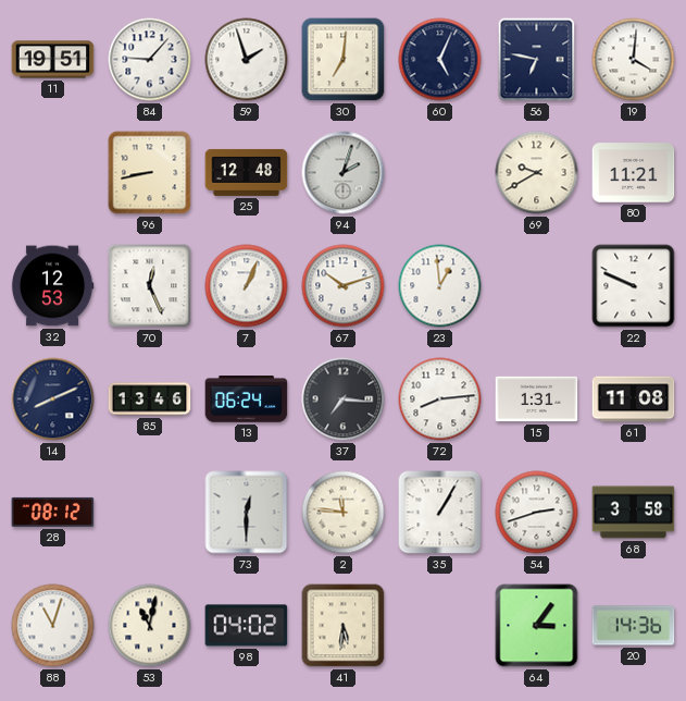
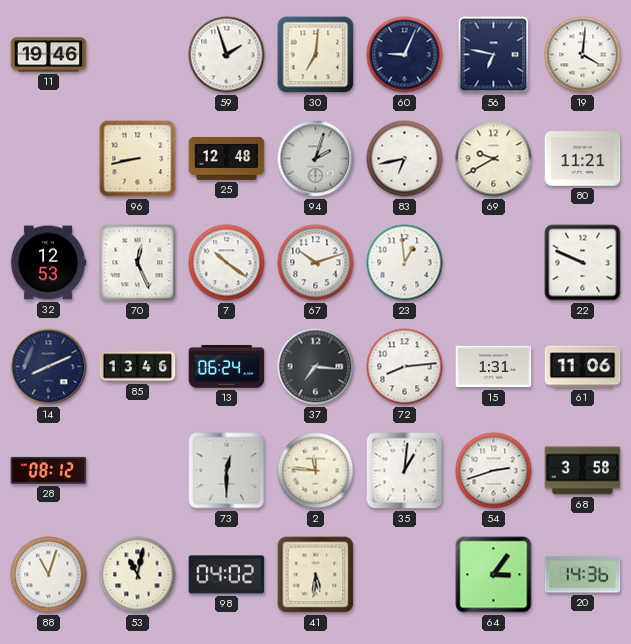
11: 19:51 -> 19:46
84: 9:07 -> none
60: 5:04 -> 9:04
83: none -> 6:43
7: 1:04 -> 10:21
61: 11:08 -> 11:06
35: 1:05 -> 1:01
